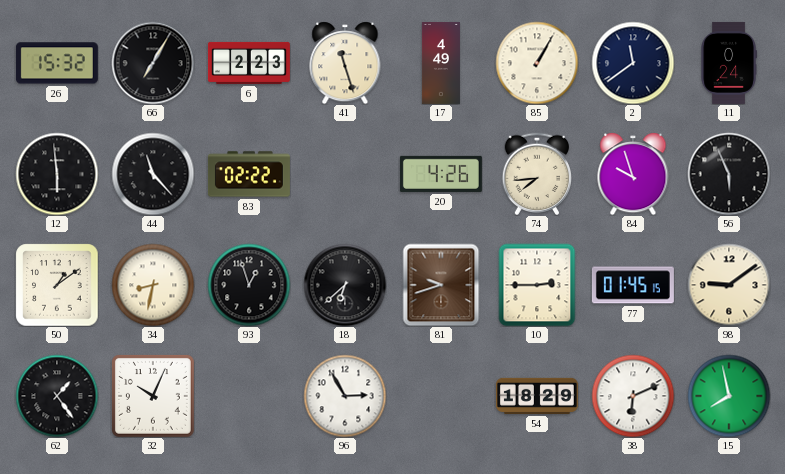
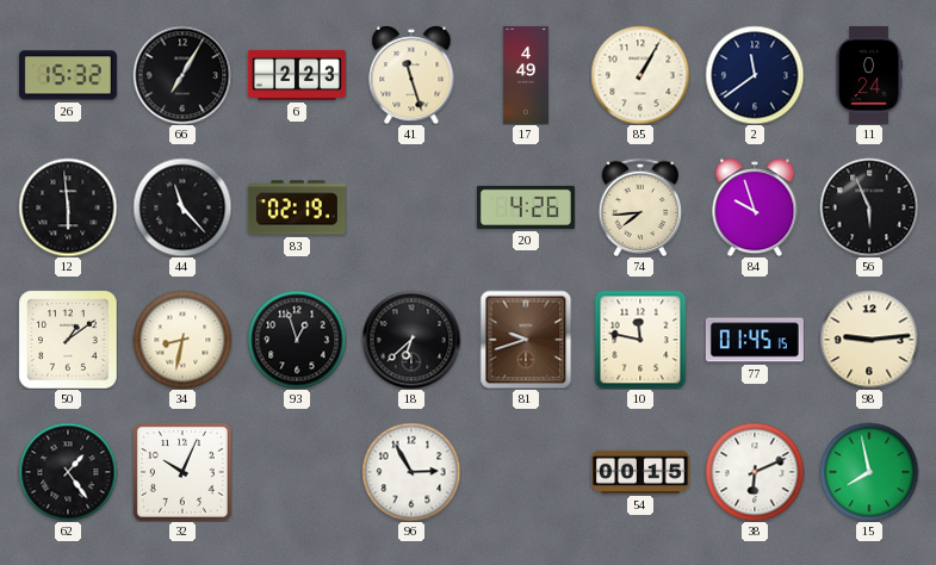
83: 02:22 -> 02:19
10: 2:45 -> 11:47
98: 9:09 -> 9:14
54: 18:29 -> 00:15
